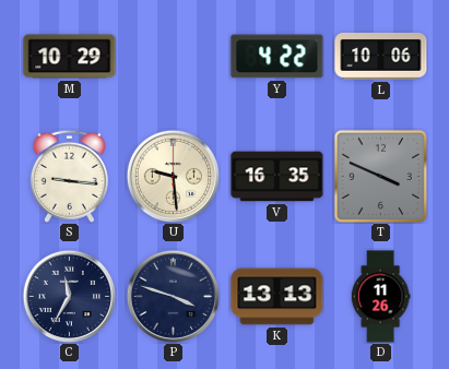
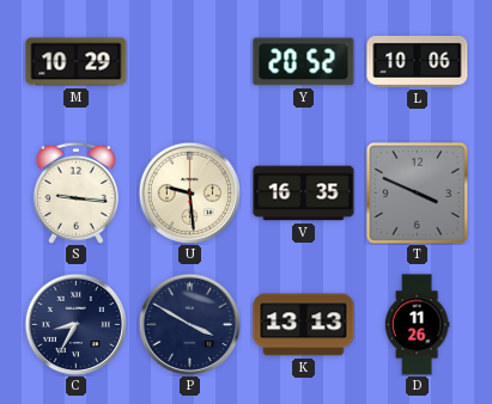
Y: 4:22 -> 20:52
C: 11:35 -> 8:35
P: 3:48 -> 3:50
